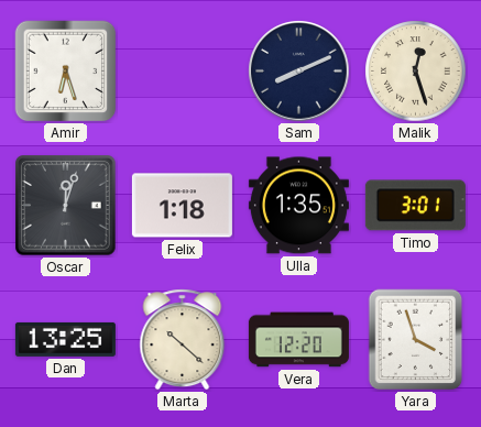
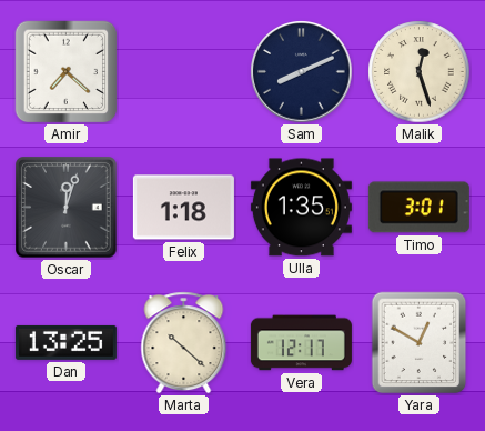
Amir: 6:27 -> 7:22
Vera: 12:20 -> 12:17
Yara: 3:57 -> 12:50
